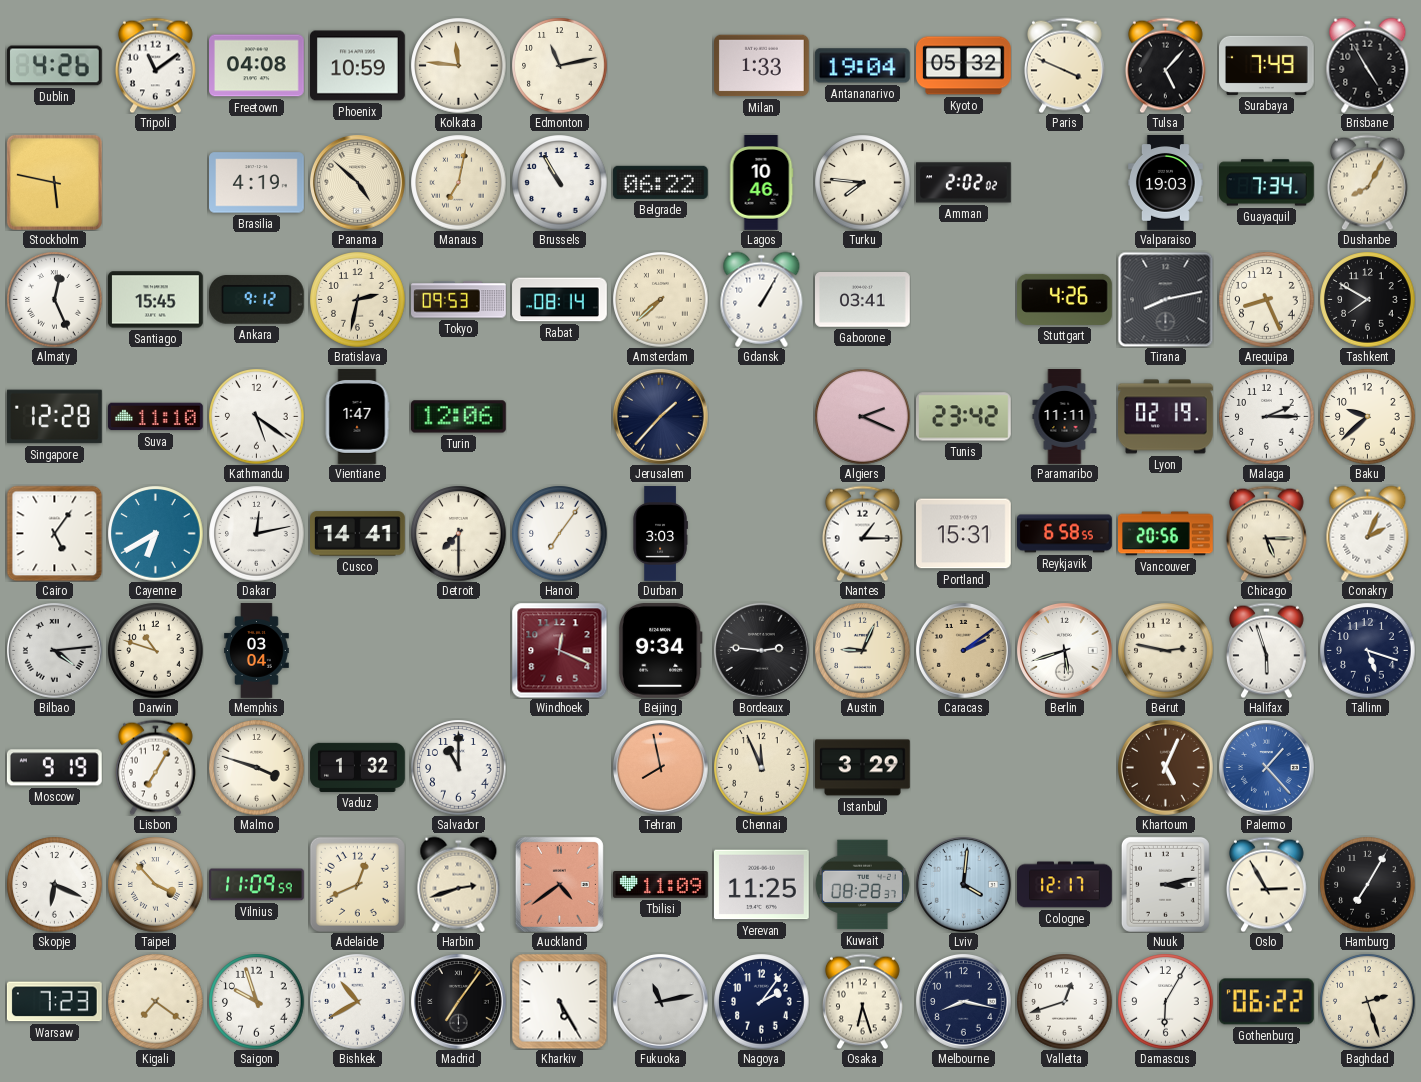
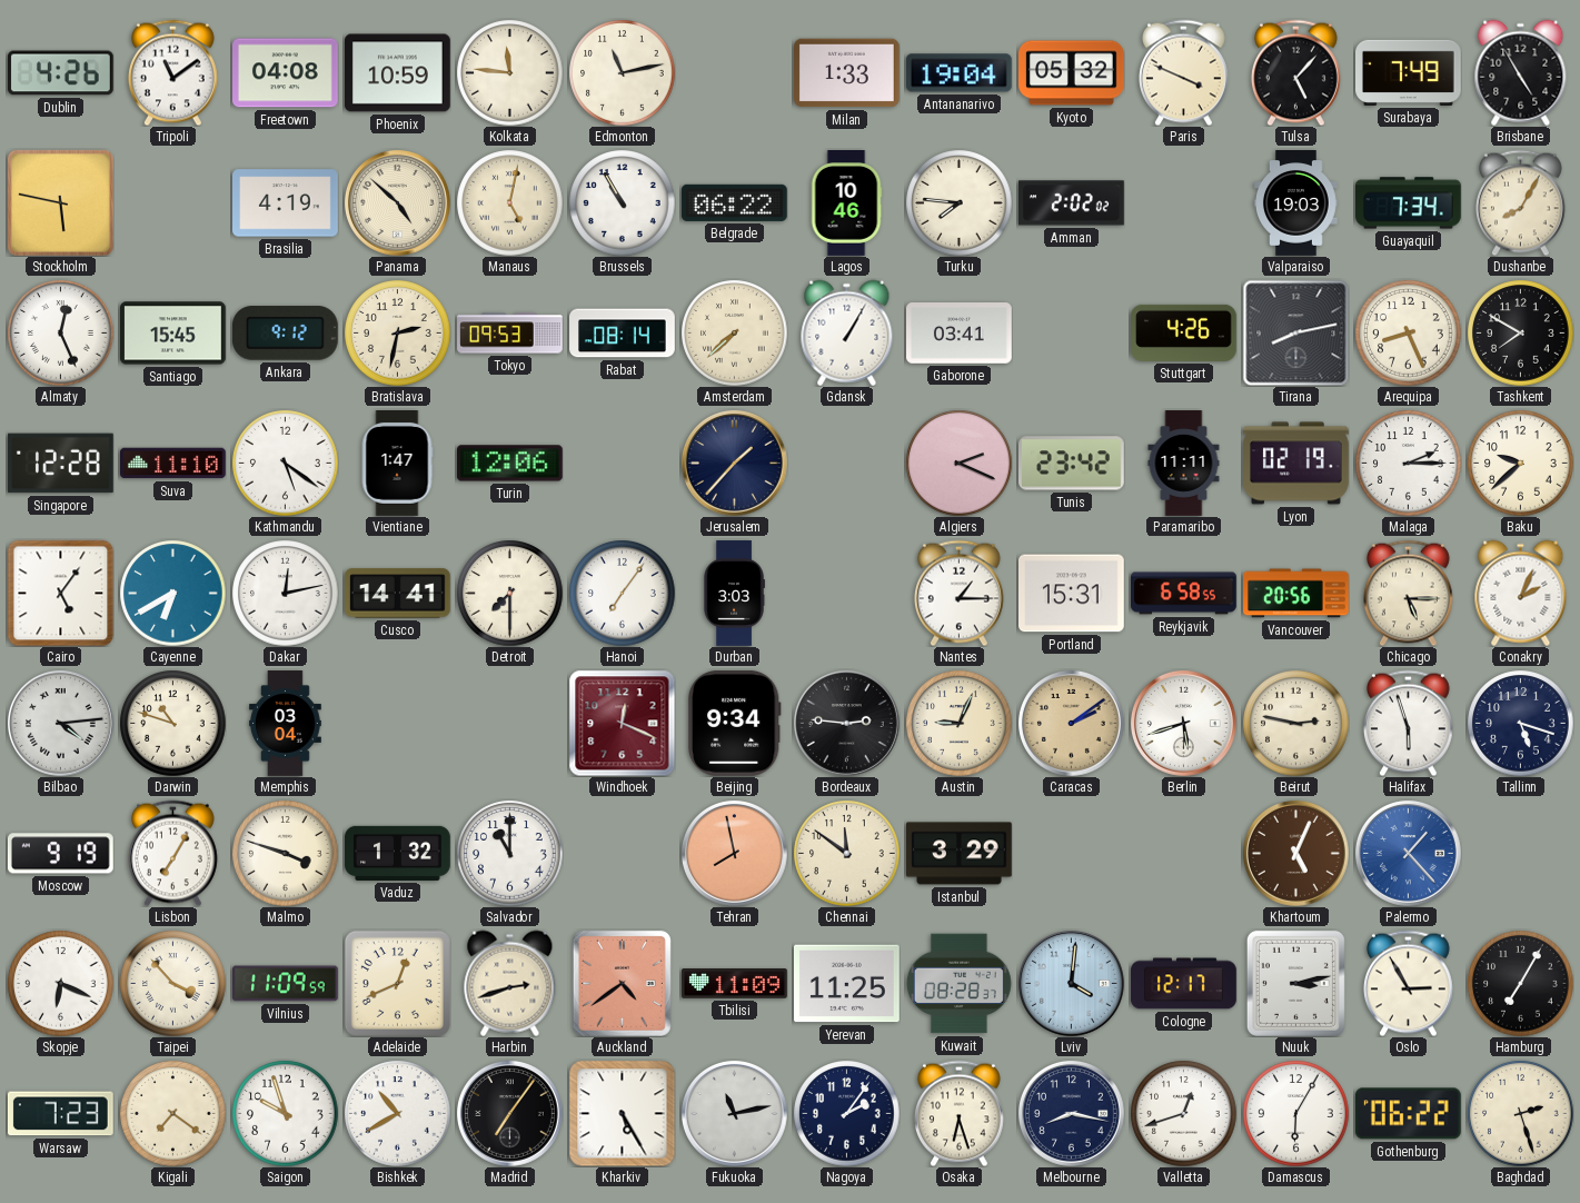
Manaus: 7:02 -> 5:02
Chennai: 11:56 -> 11:51
